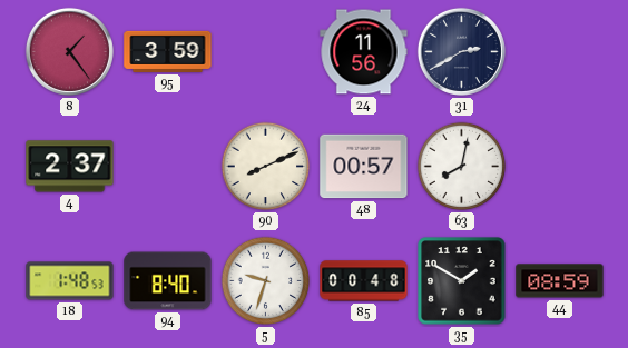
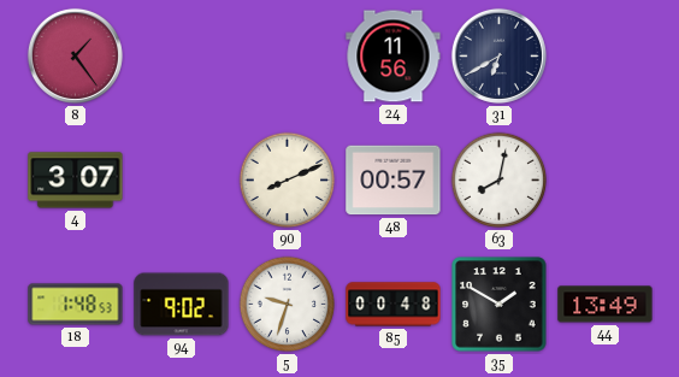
95: 3:59 -> none
31: 2:40 -> 6:40
4: 2:37 -> 3:07
94: 8:40 -> 9:02
44: 08:59 -> 13:49
